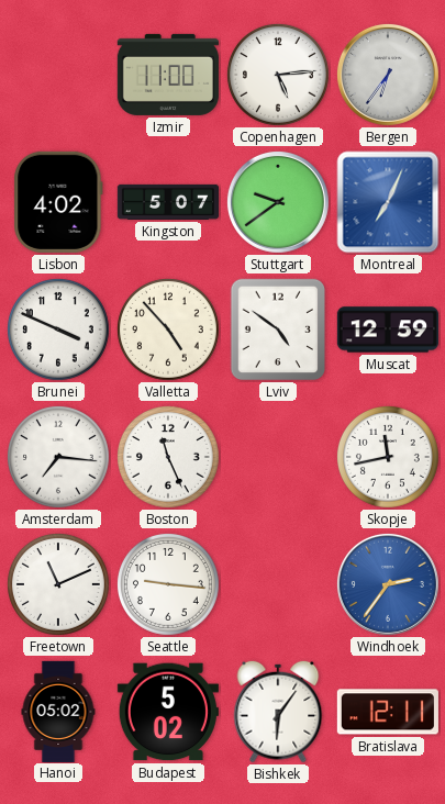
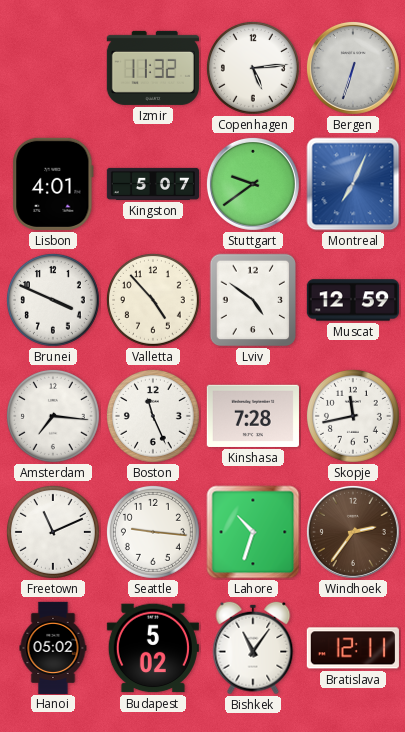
Izmir: 11:00 -> 11:32
Bergen: 6:36 -> 6:33
Lisbon: 4:02 -> 4:01
Kinshasa: none -> 7:28
Lahore: none -> 10:33
Windhoek dial: blue -> brown
Bishkek: 6:06 -> 11:06
